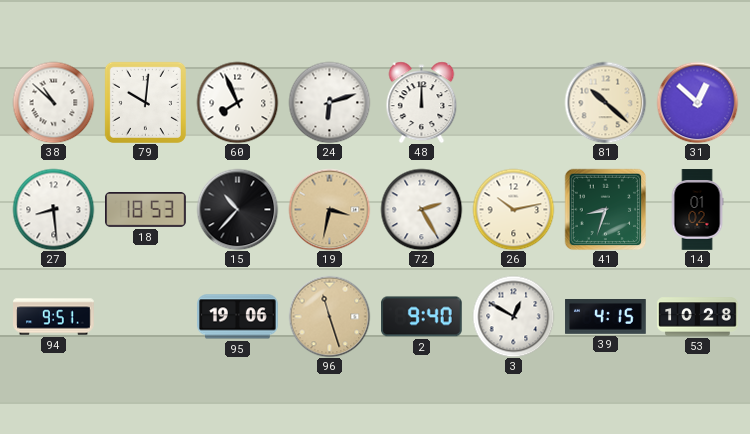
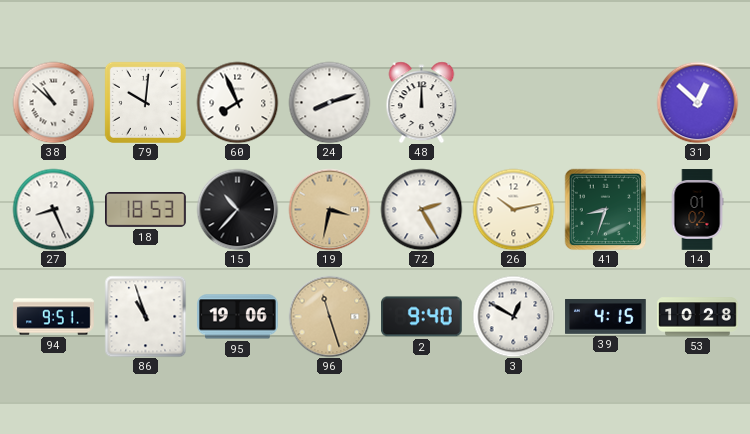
24: 6:12 -> 8:12
81: 10:22 -> none
27: 8:29 -> 8:26
86: none -> 10:57
